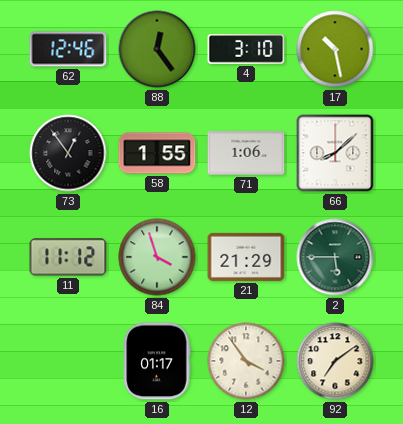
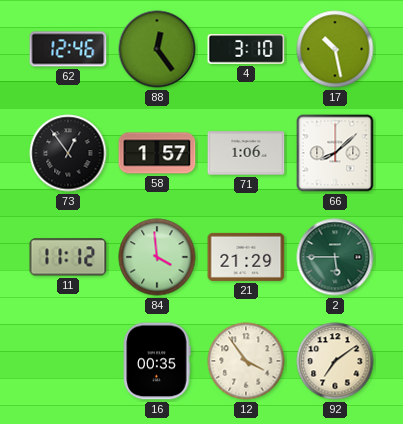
58: 1:55 -> 1:57
84: 3:57 -> 3:59
16: 01:17 -> 00:35
